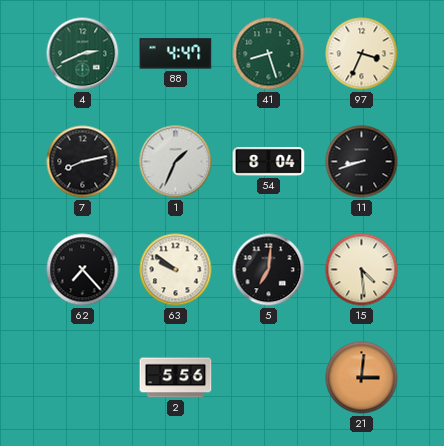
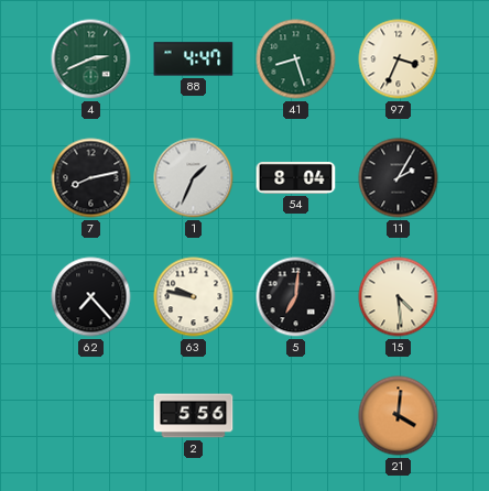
11: 8:42 -> 2:05
63: 9:51 -> 9:47
21: 3:01 -> 4:01
